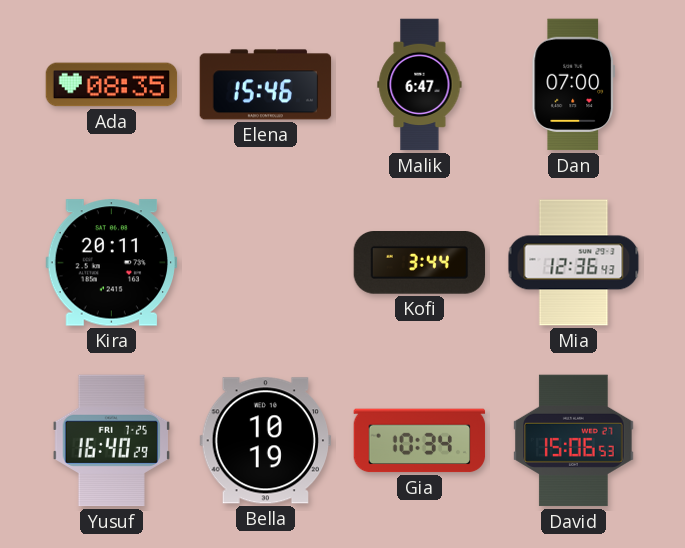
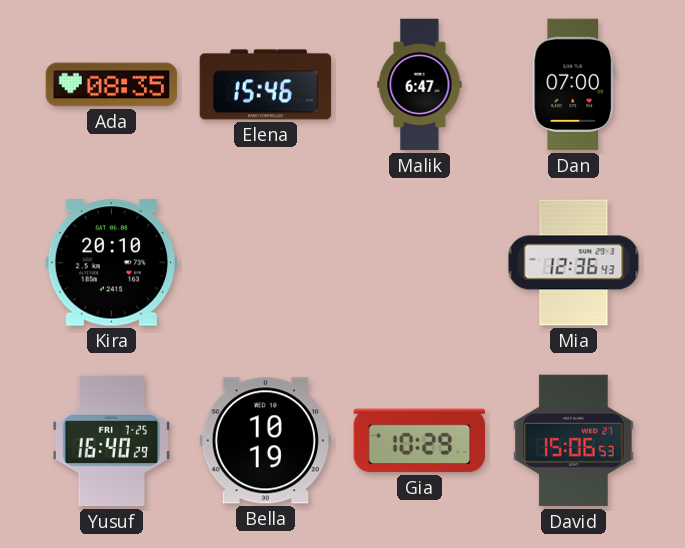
Kira: 20:11 -> 20:10
Kofi: 3:44 -> none
Gia: 10:34 -> 10:29
